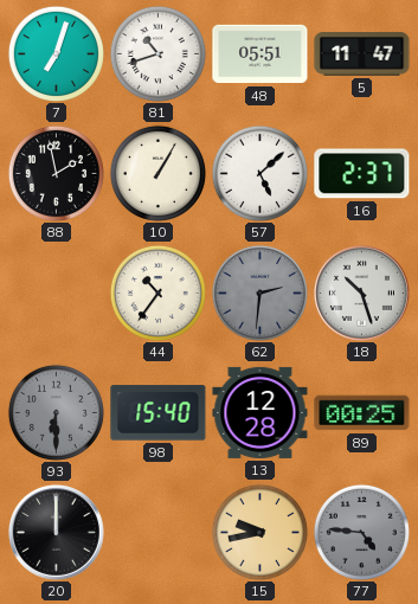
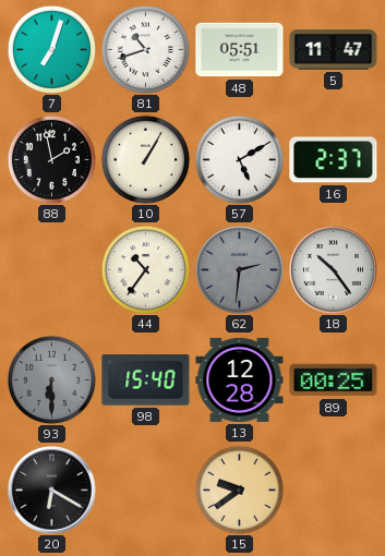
57: 5:08 -> 5:10
18: 10:27 -> 10:24
20: 12:00 -> 6:20
15: 9:43 -> 9:39
77: 4:46 -> none
